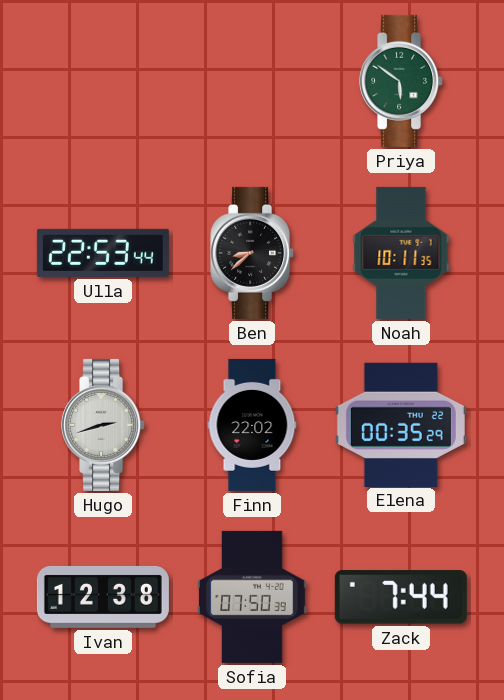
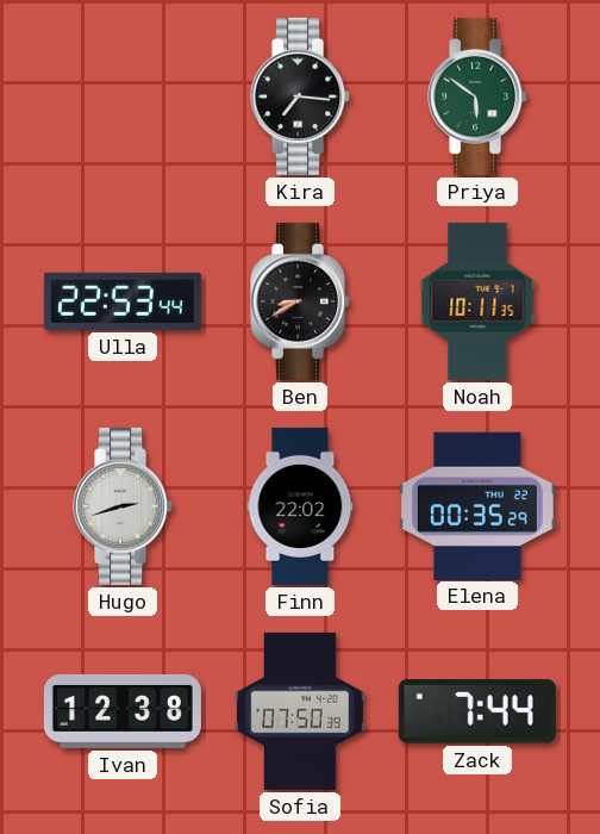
Kira: none -> 7:16
Ben: 8:38 -> 8:40
